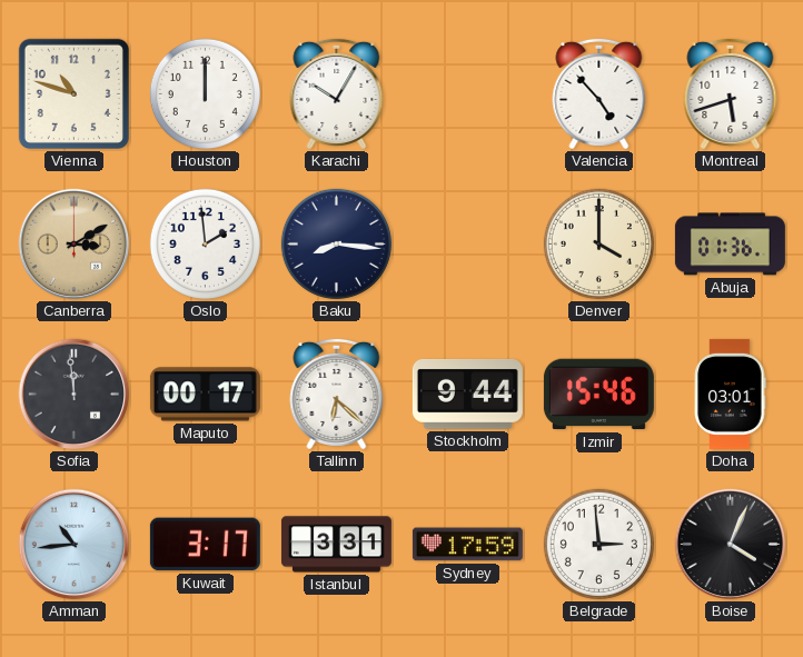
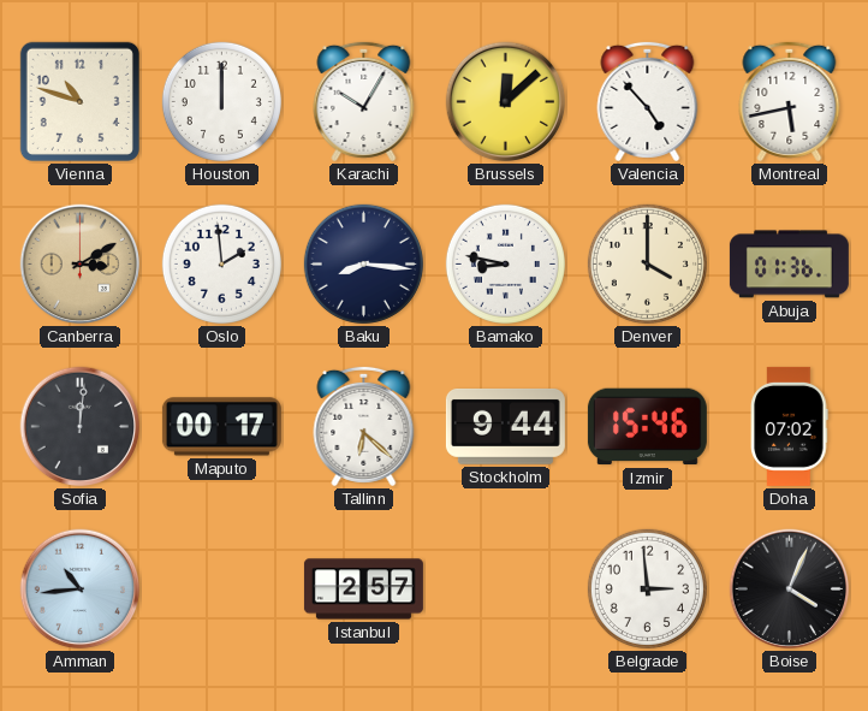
Brussels: none -> 12:08
Montreal: 5:42 -> 5:43
Bamako: none -> 8:47
Sofia: 11:59 -> 12:01
Doha: 03:01 -> 07:02
Kuwait: 3:17 -> none
Istanbul: 3:31 -> 2:57
Sydney: 17:59 -> none
